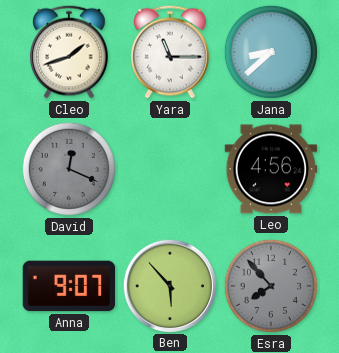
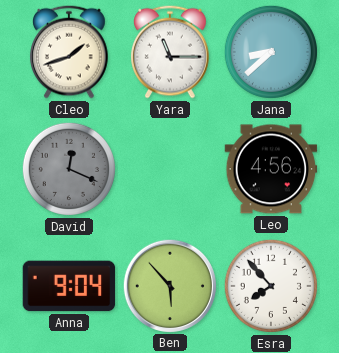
Anna: 9:07 -> 9:04
Esra dial: grey -> white
